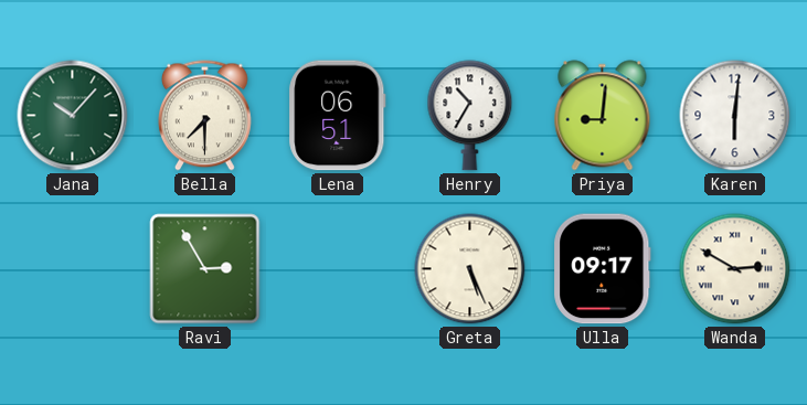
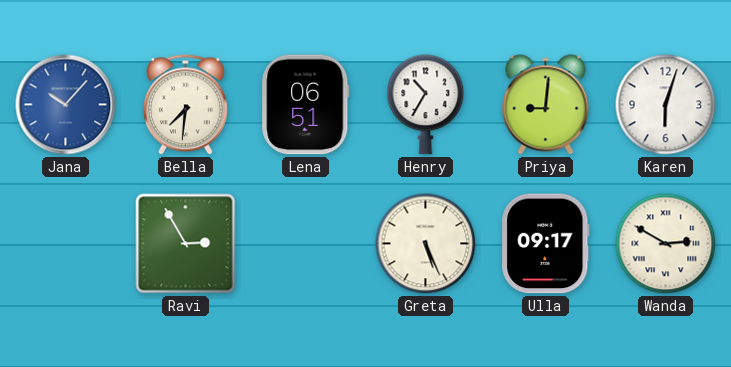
Jana dial: green -> blue
Bella: 7:30 -> 7:31
Karen: 6:01 -> 6:03
